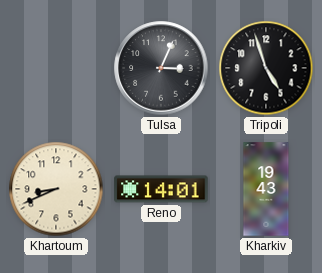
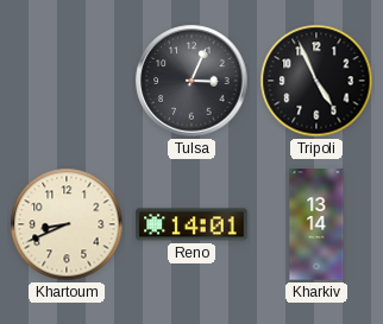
Tripoli: 4:57 -> 4:56
Kharkiv: 19:43 -> 13:14
